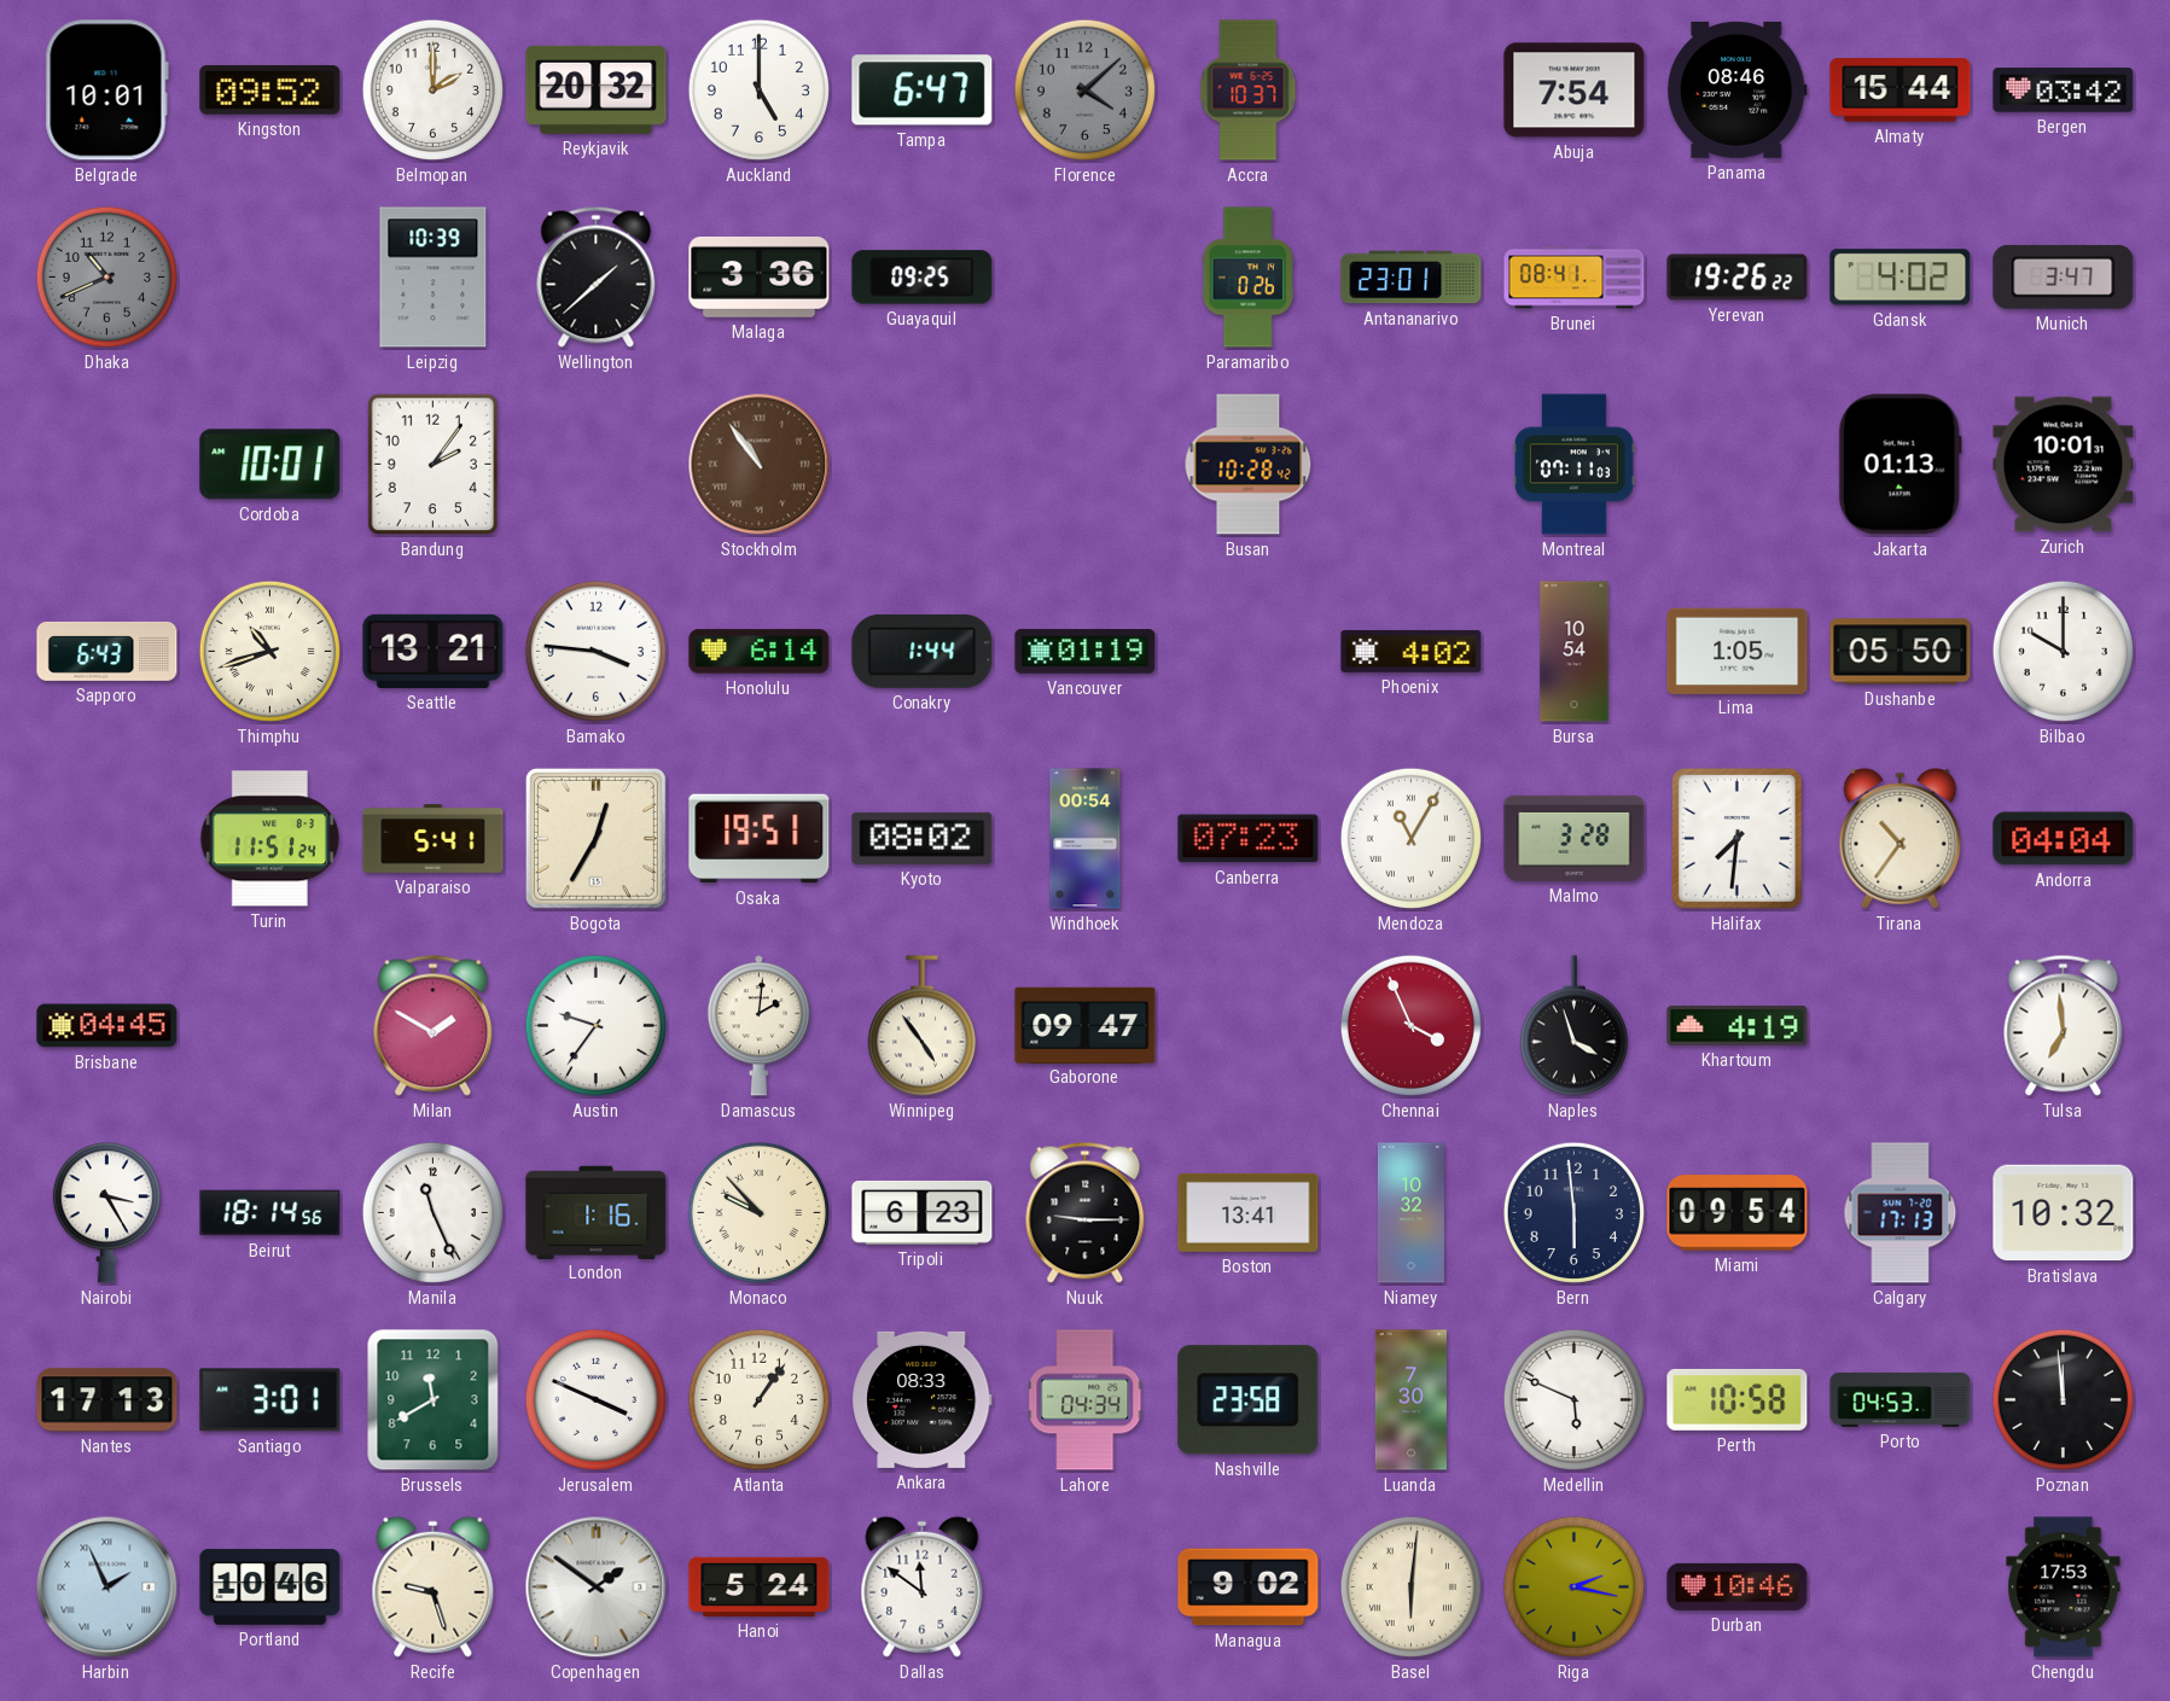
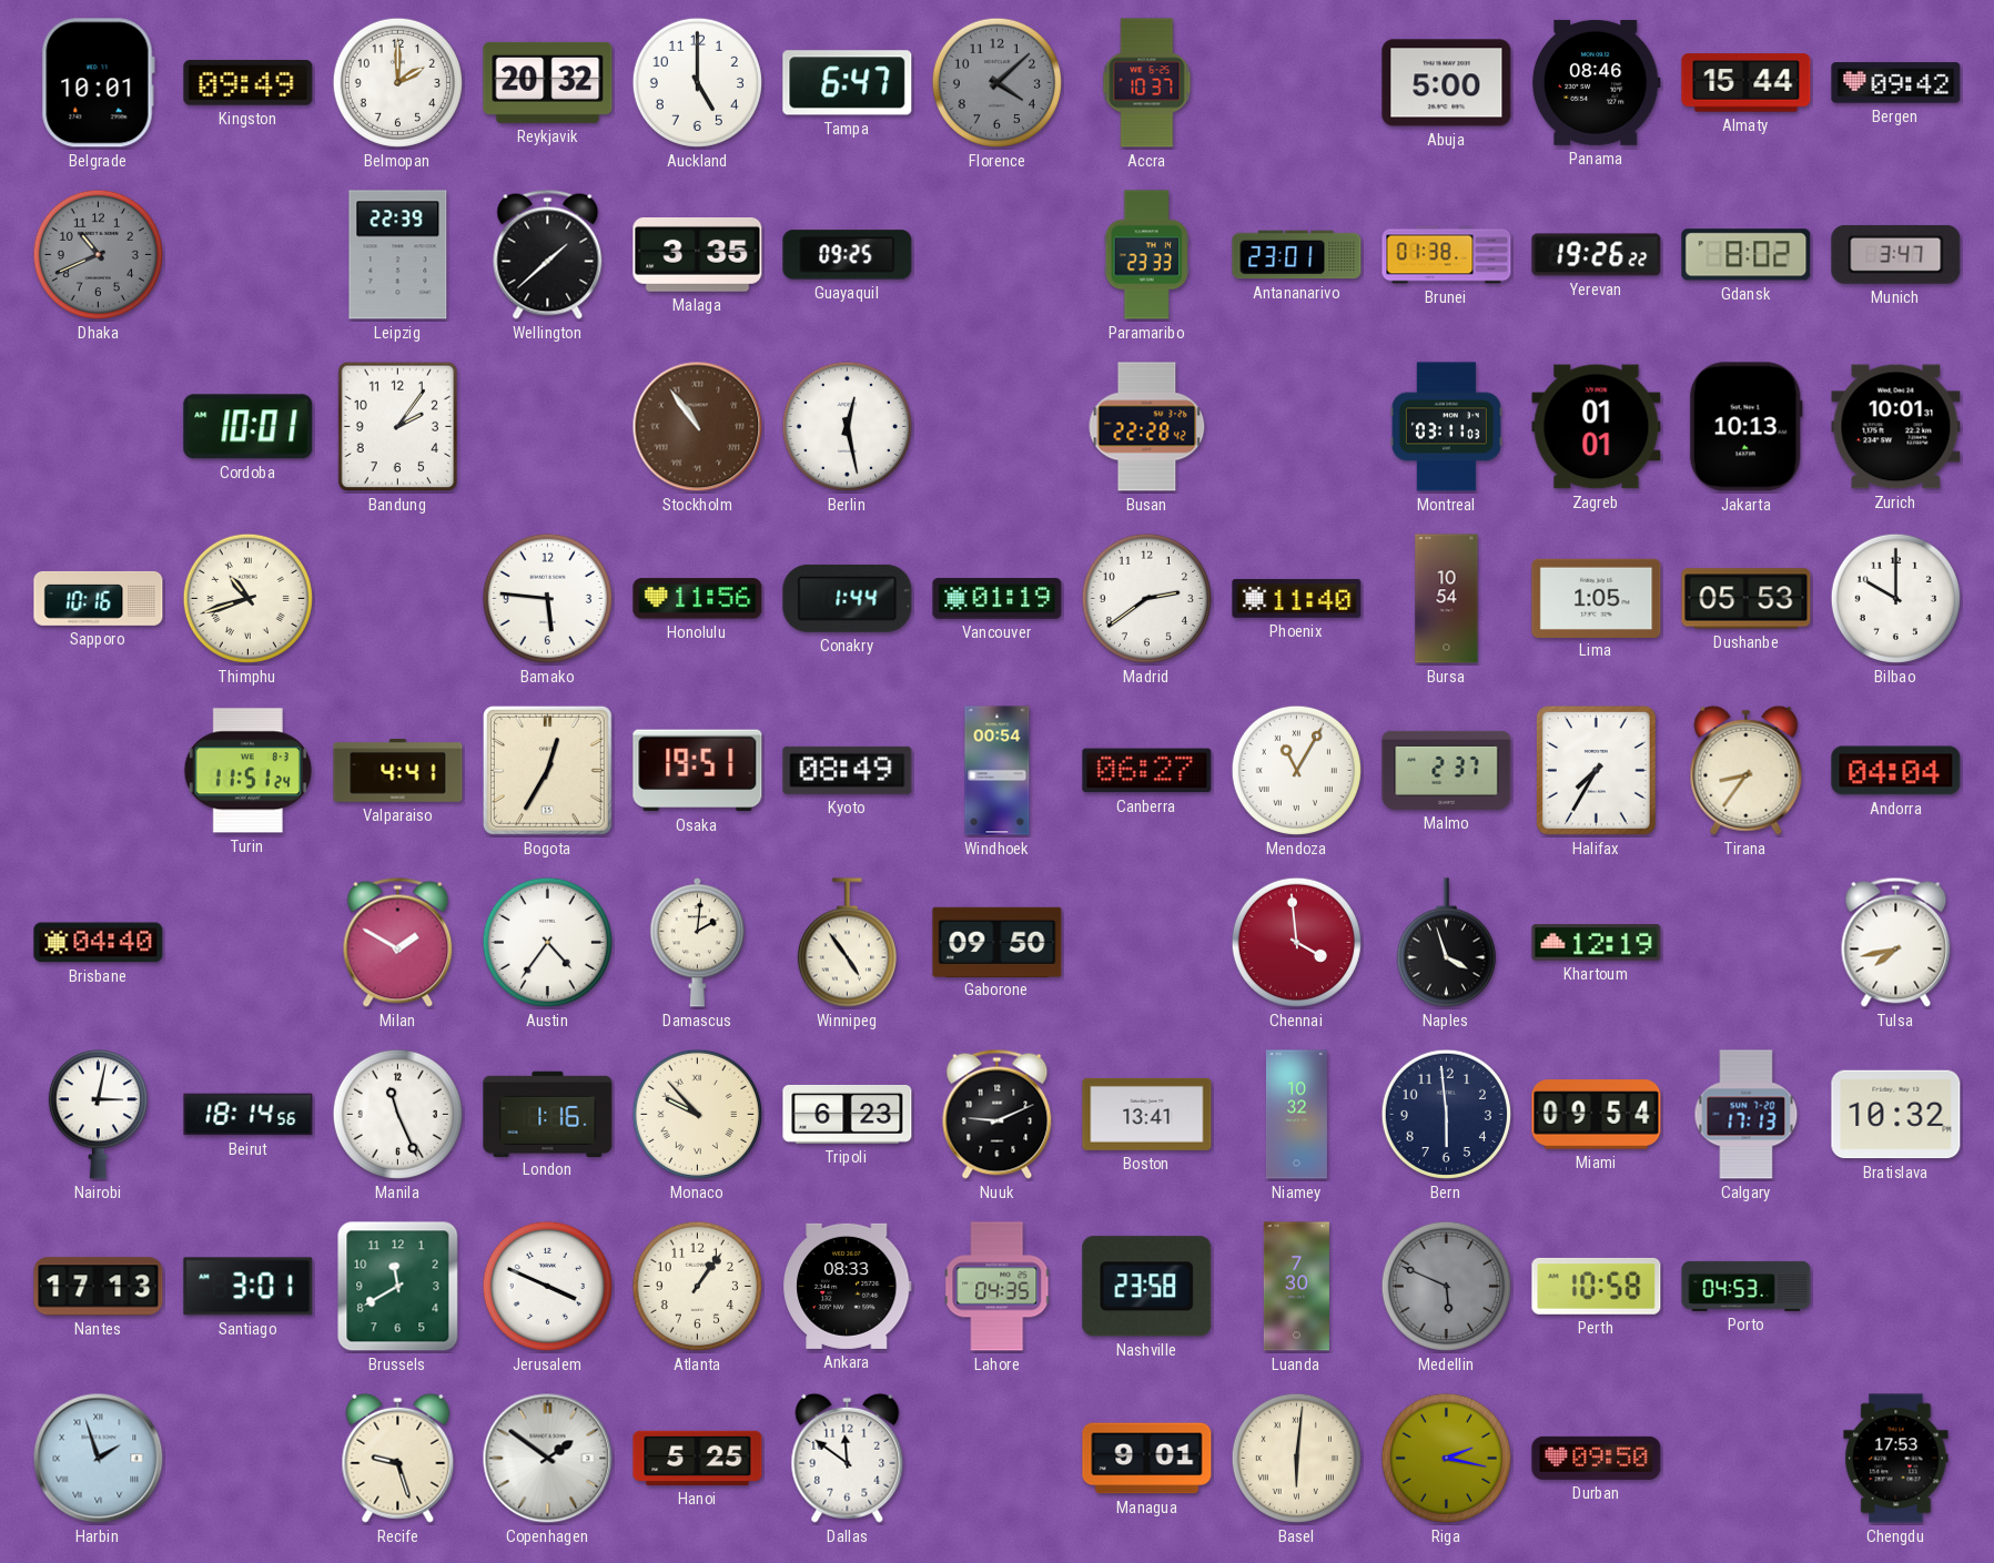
Kingston: 09:52 -> 09:49
Abuja: 7:54 -> 5:00
Bergen: 03:42 -> 09:42
Leipzig: 10:39 -> 22:39
Malaga: 3:36 -> 3:35
Paramaribo: 0:26 -> 23:33
Brunei: 08:41 -> 01:38
Gdansk: 4:02 -> 8:02
Berlin: none -> 12:28
Busan: 10:28 -> 22:28
Montreal: 07:11 -> 03:11
Zagreb: none -> 01:01
Jakarta: 01:13 -> 10:13
Sapporo: 6:43 -> 10:16
Seattle: 13:21 -> none
Bamako: 3:46 -> 5:46
Honolulu: 6:14 -> 11:56
Madrid: none -> 2:39
Phoenix: 4:02 -> 11:40
Dushanbe: 05:50 -> 05:53
Valparaiso: 5:41 -> 4:41
Kyoto: 08:02 -> 08:49
Canberra: 07:23 -> 06:27
Malmo: 3:28 -> 2:37
Halifax: 7:31 -> 7:35
Tirana: 10:36 -> 8:36
Brisbane: 04:45 -> 04:40
Austin: 9:36 -> 4:36
Gaborone: 09:47 -> 09:50
Chennai: 3:56 -> 3:59
Khartoum: 4:19 -> 12:19
Tulsa: 6:59 -> 7:43
Nairobi: 3:25 -> 3:02
Nuuk: 9:15 -> 9:11
Lahore: 04:34 -> 04:35
Medellin dial: white -> grey
Poznan: 11:59 -> none
Harbin: 1:56 -> 1:57
Portland: 10:46 -> none
Hanoi: 5:24 -> 5:25
Managua: 9:02 -> 9:01
Durban: 10:46 -> 09:50
